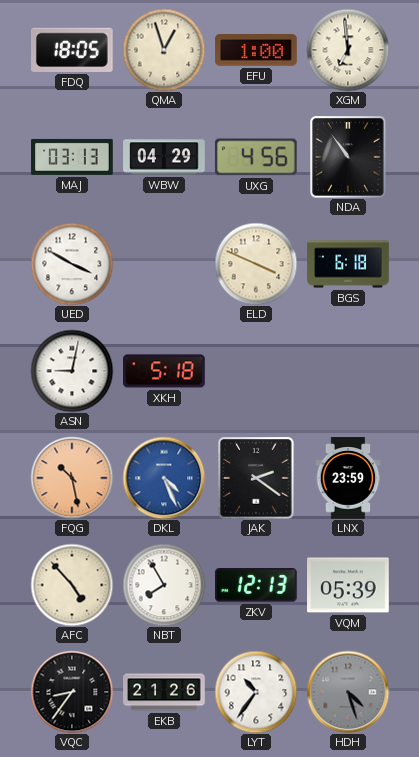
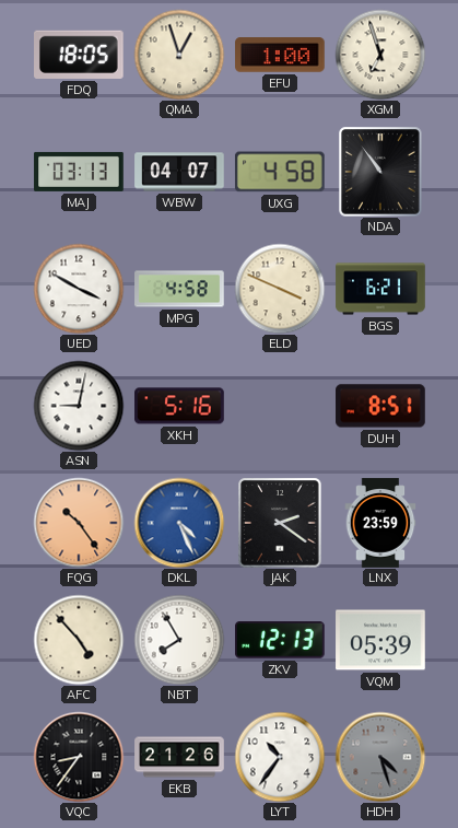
XGM: 6:59 -> 6:57
WBW: 04:29 -> 04:07
UXG: 4:56 -> 4:58
MPG: none -> 4:58
BGS: 6:18 -> 6:21
XKH: 5:18 -> 5:16
DUH: none -> 8:51
FQG: 10:28 -> 10:24
